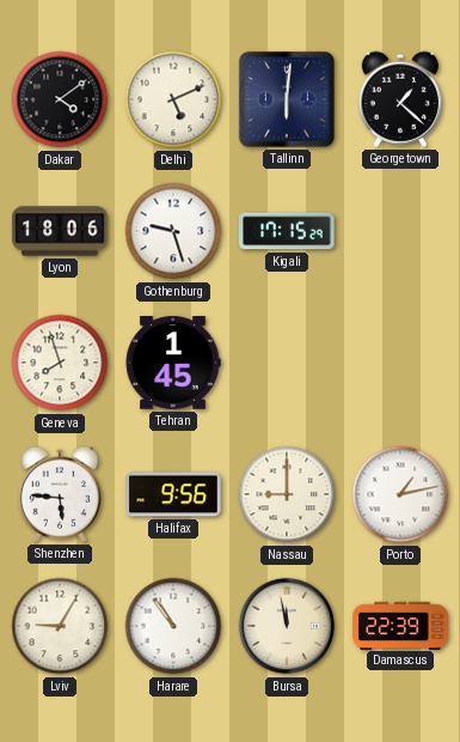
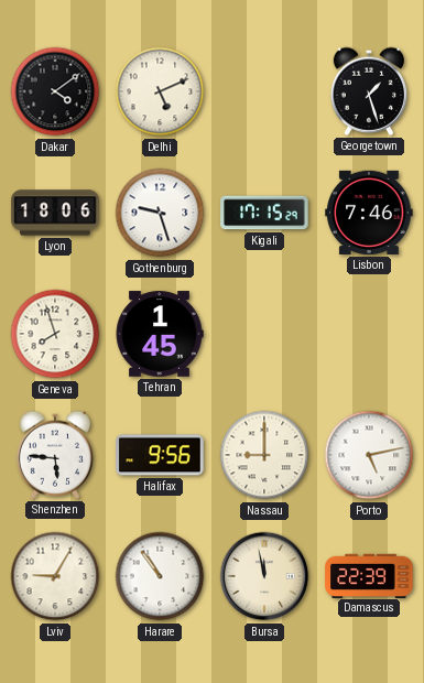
Tallinn: 6:01 -> none
Georgetown: 1:22 -> 1:27
Lisbon: none -> 7:46
Porto: 1:13 -> 5:13
